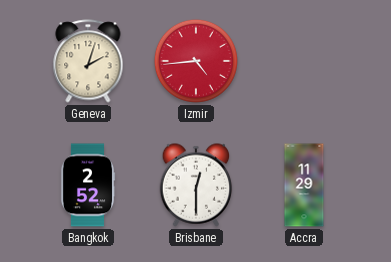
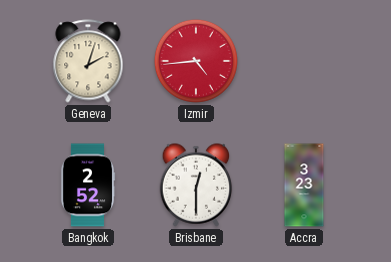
Accra: 11:29 -> 3:23
